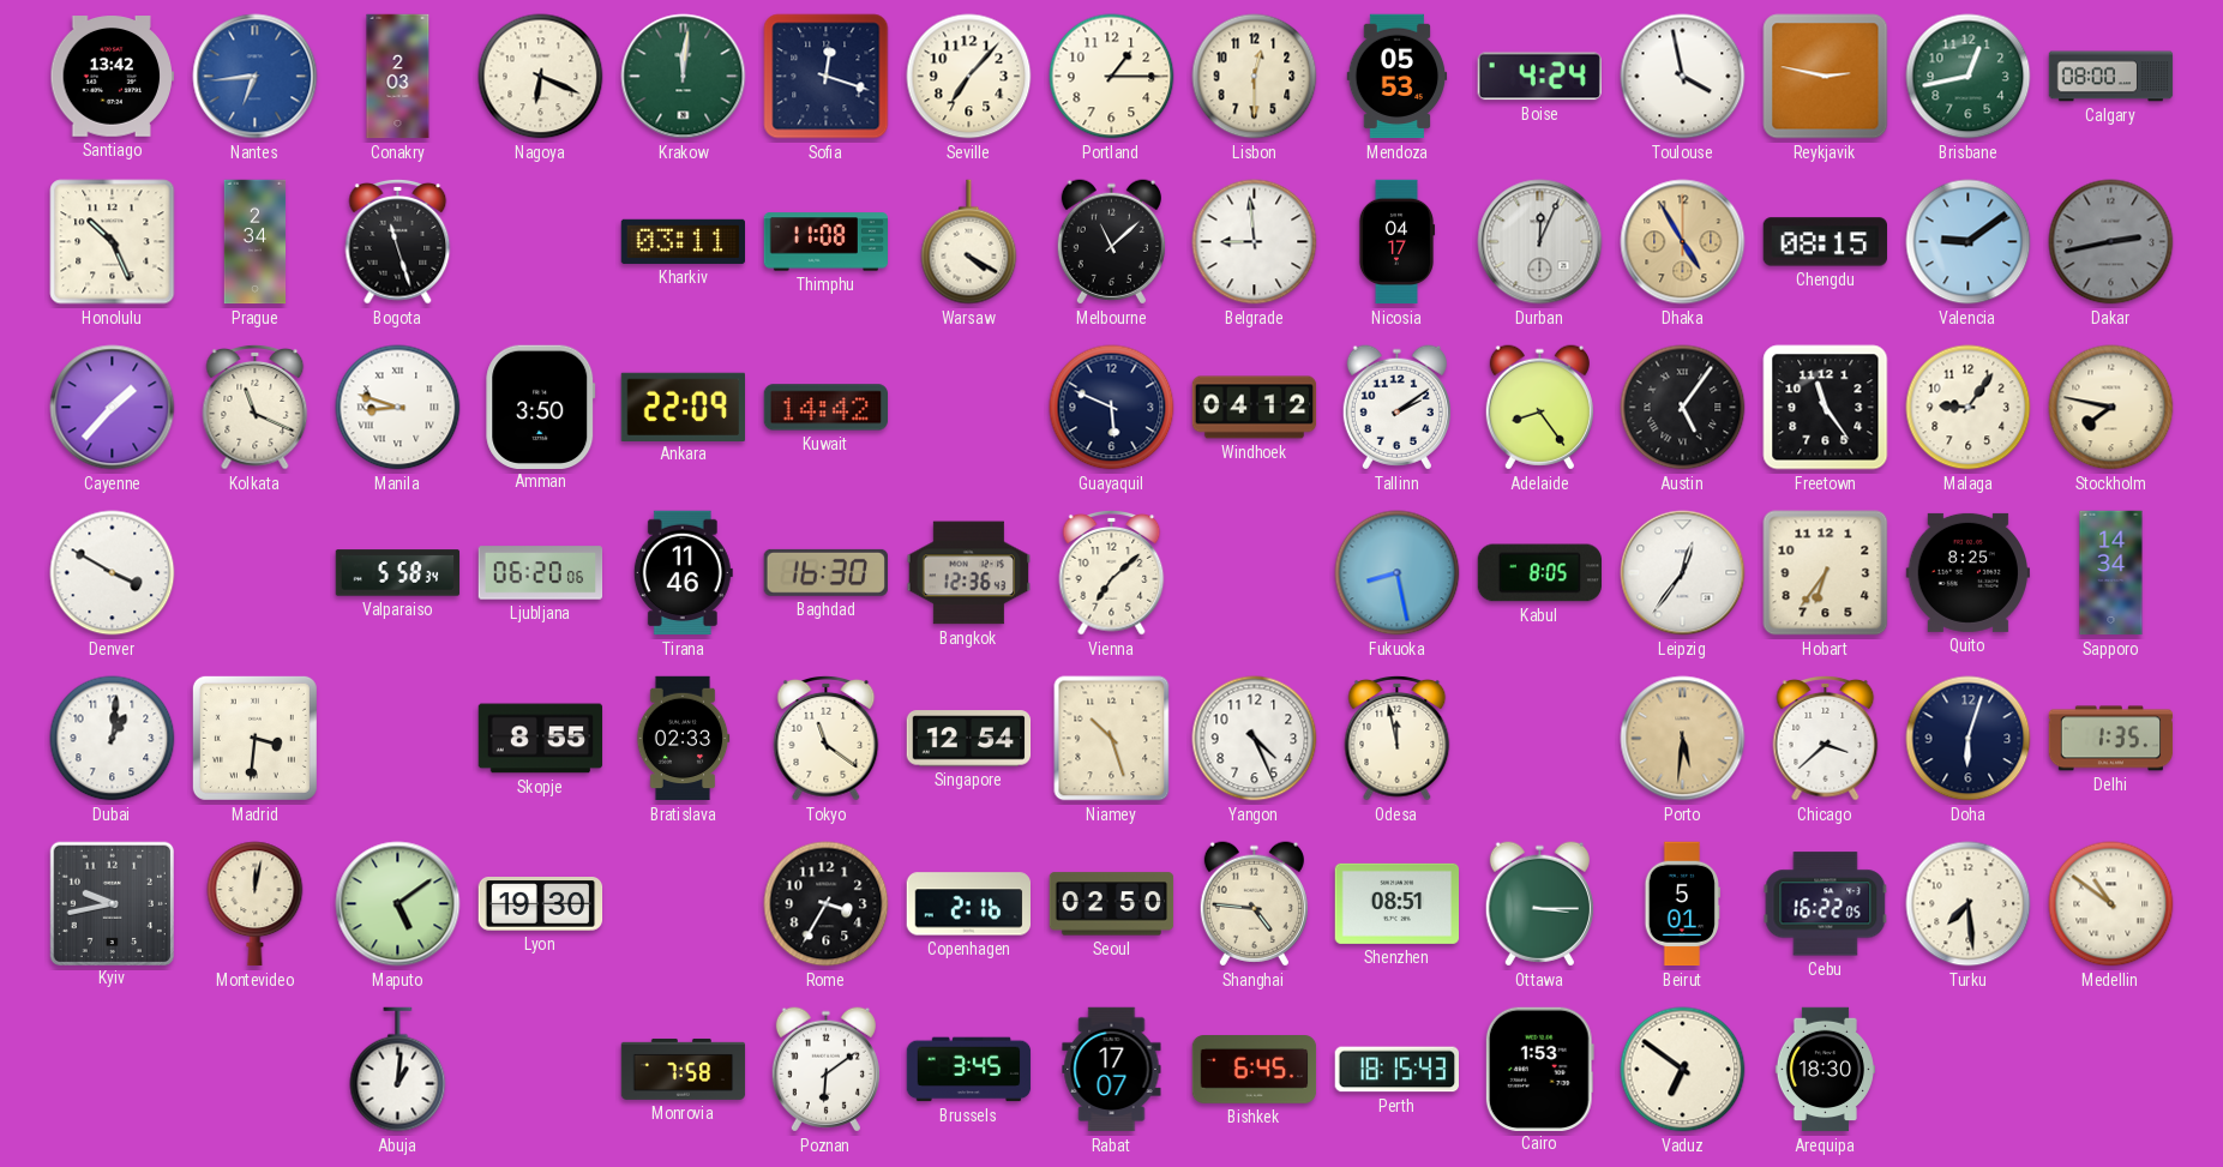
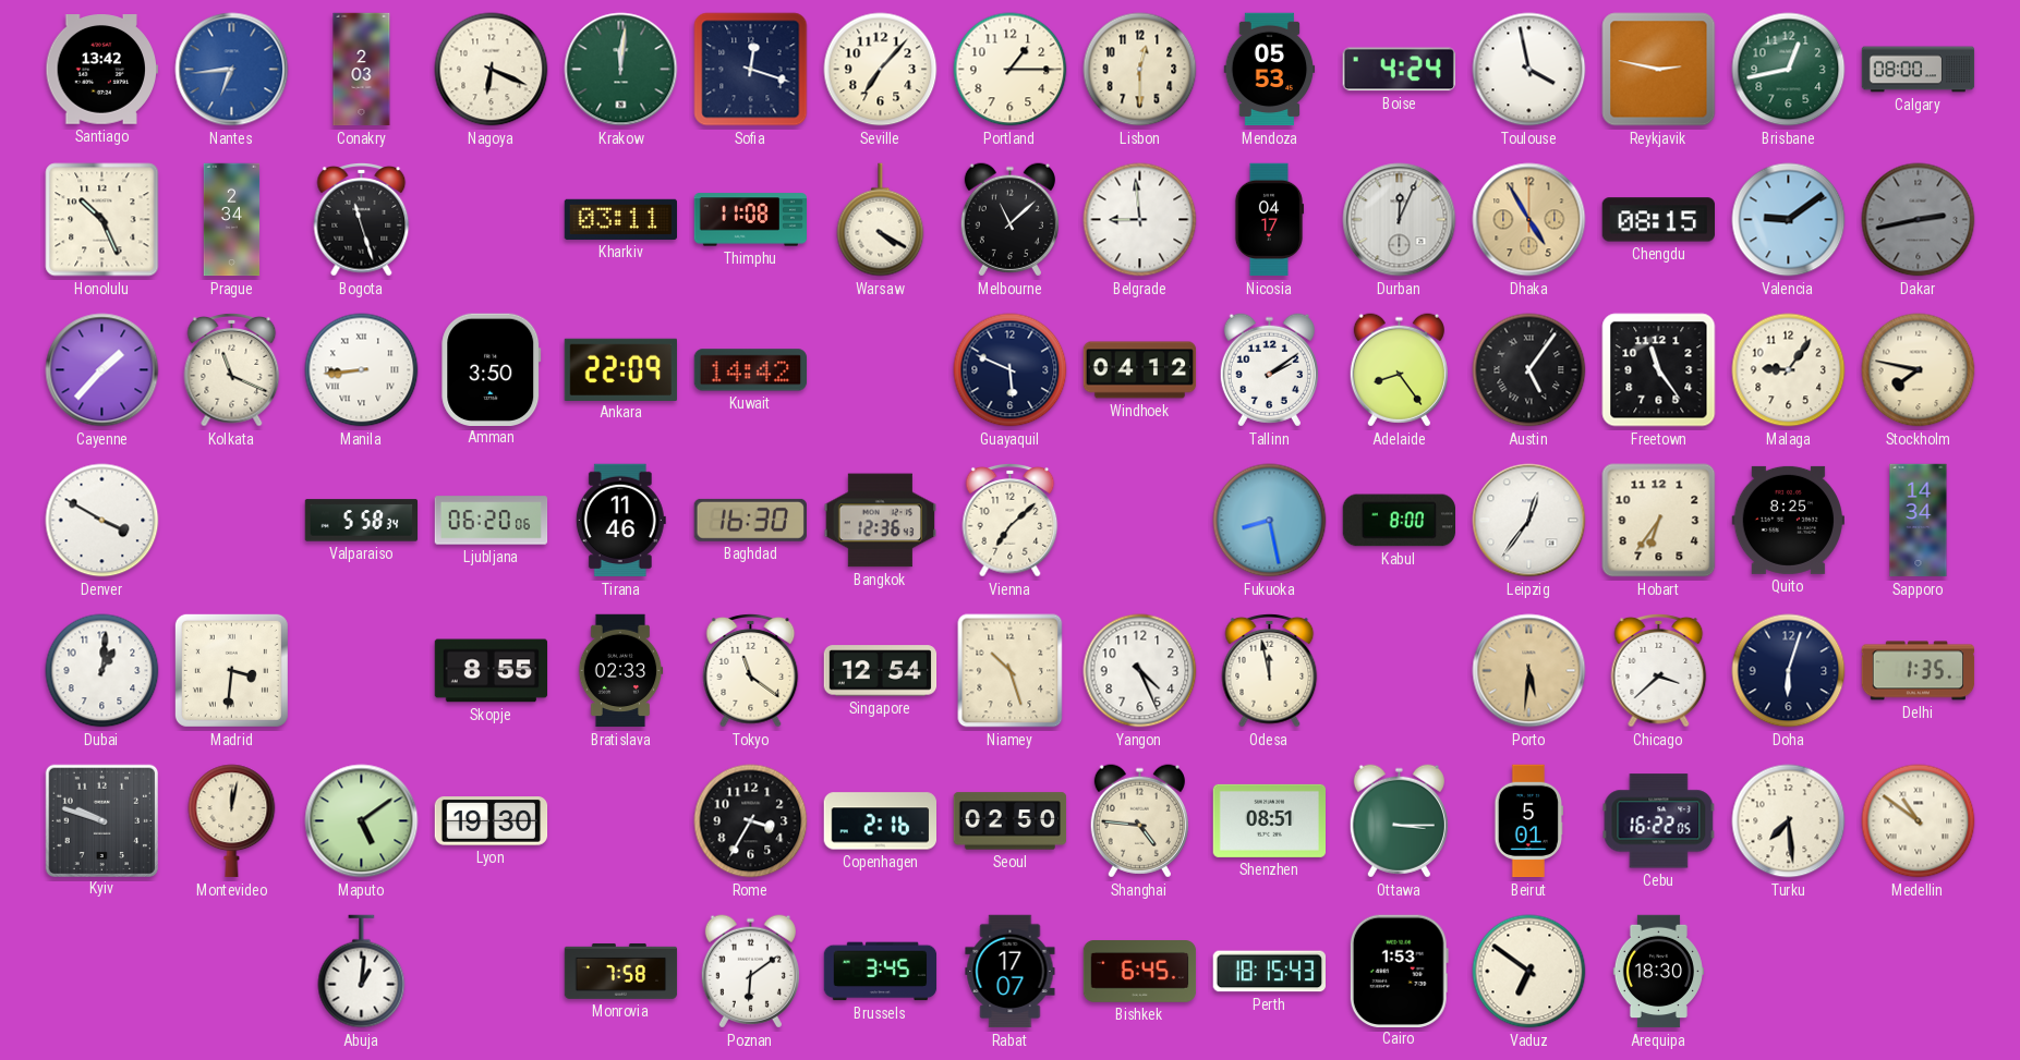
Manila: 8:48 -> 8:44
Kabul: 8:05 -> 8:00
Kyiv: 9:43 -> 9:48
